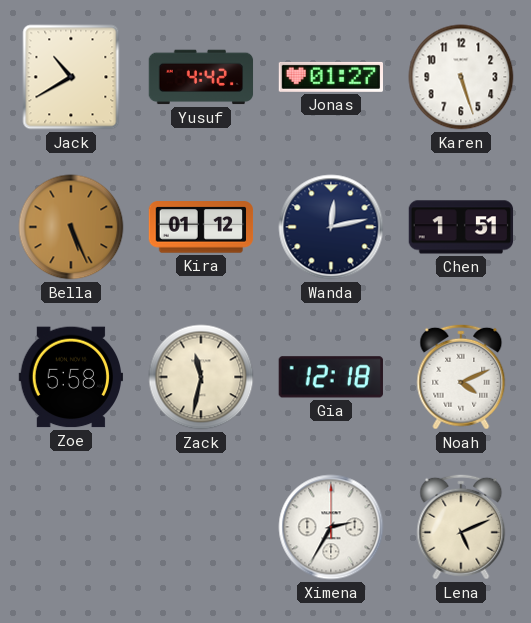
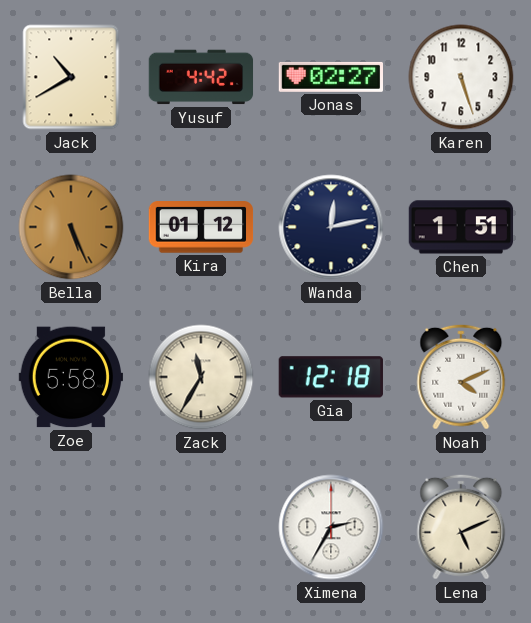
Jonas: 01:27 -> 02:27
Zack: 11:32 -> 11:35
